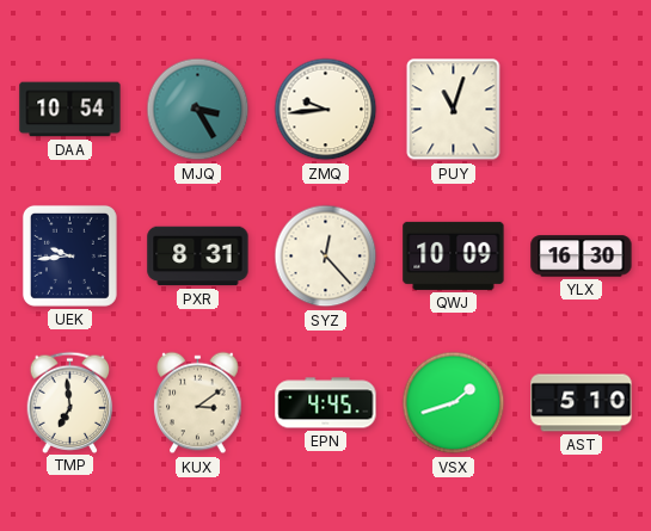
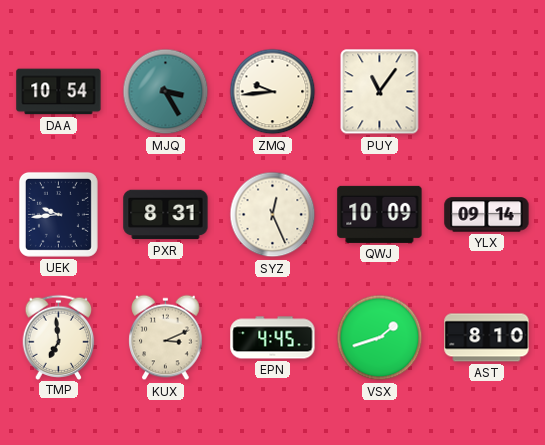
PUY: 11:03 -> 11:06
SYZ: 12:23 -> 12:26
YLX: 16:30 -> 09:14
KUX: 3:09 -> 3:11
AST: 5:10 -> 8:10
